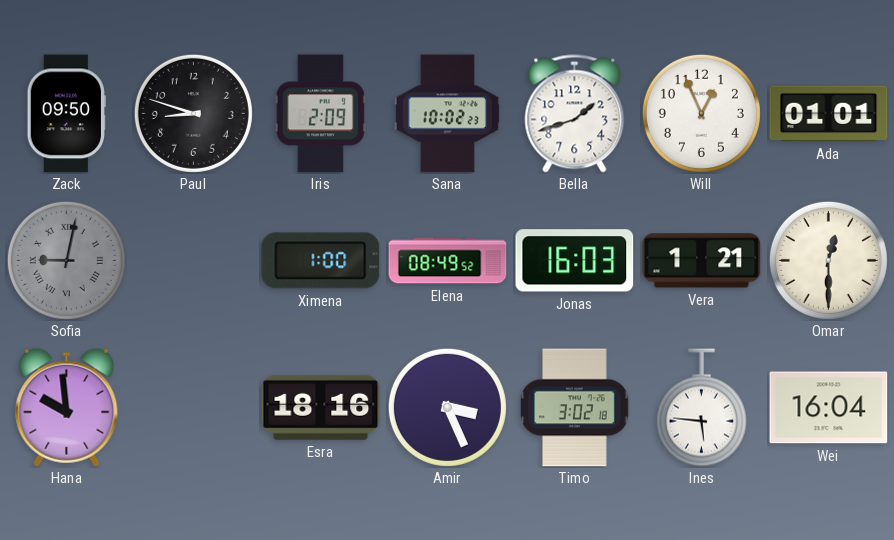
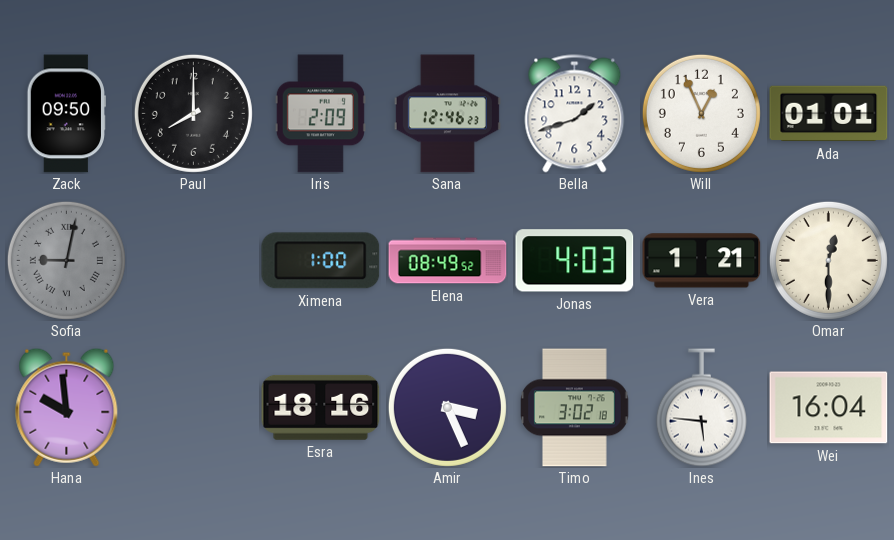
Paul: 8:48 -> 8:00
Sana: 10:02 -> 12:46
Jonas: 16:03 -> 4:03
